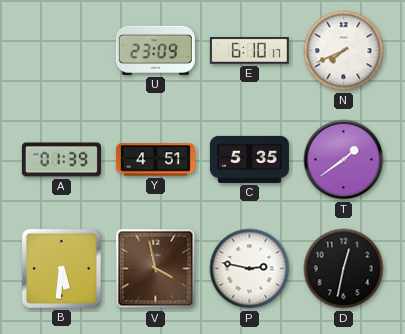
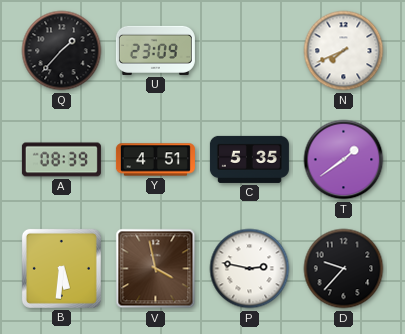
Q: none -> 1:37
E: 6:10 -> none
A: 01:39 -> 08:39
D: 12:32 -> 9:37
